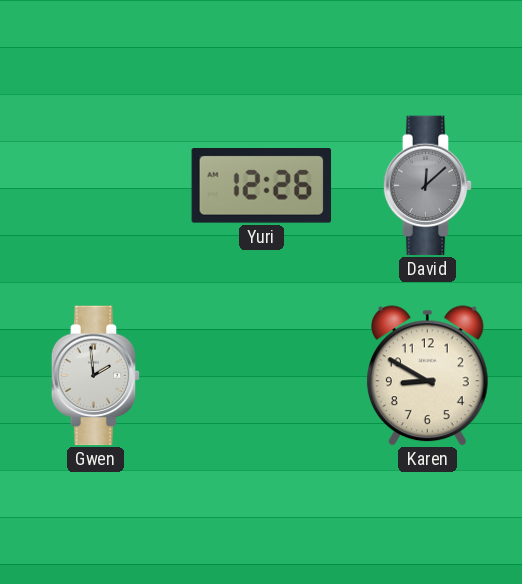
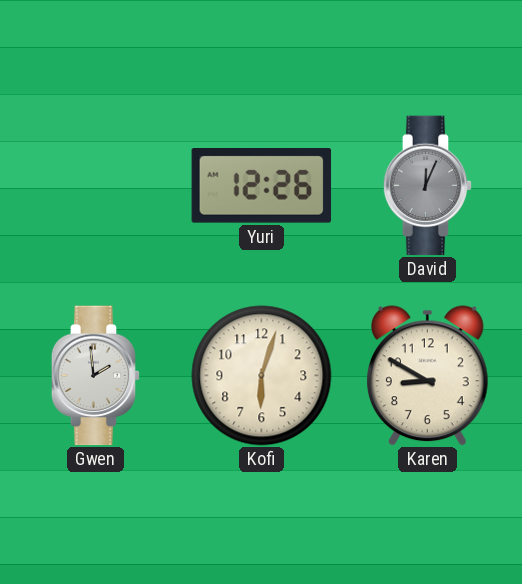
David: 12:08 -> 12:04
Kofi: none -> 6:03
